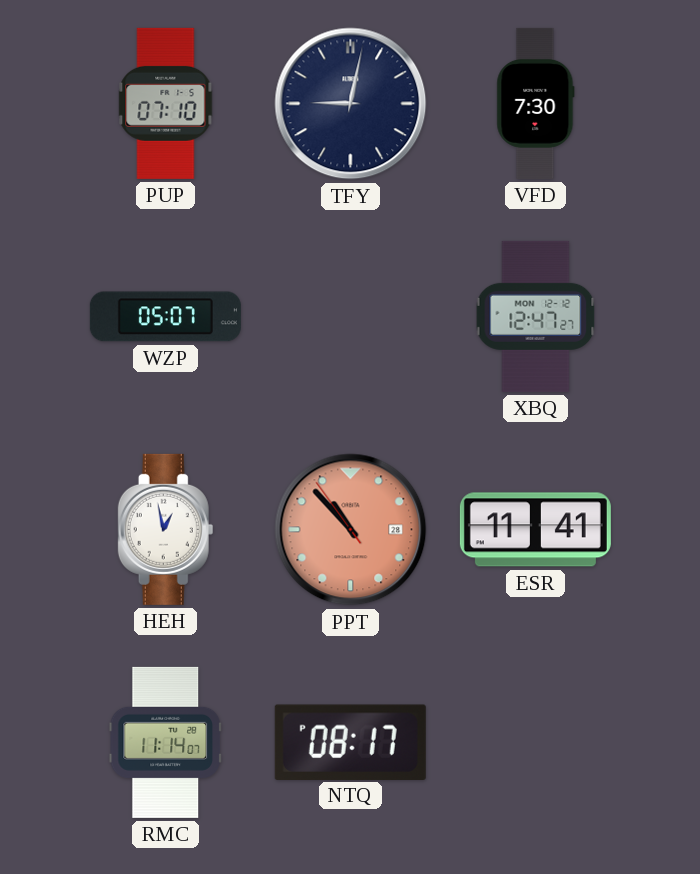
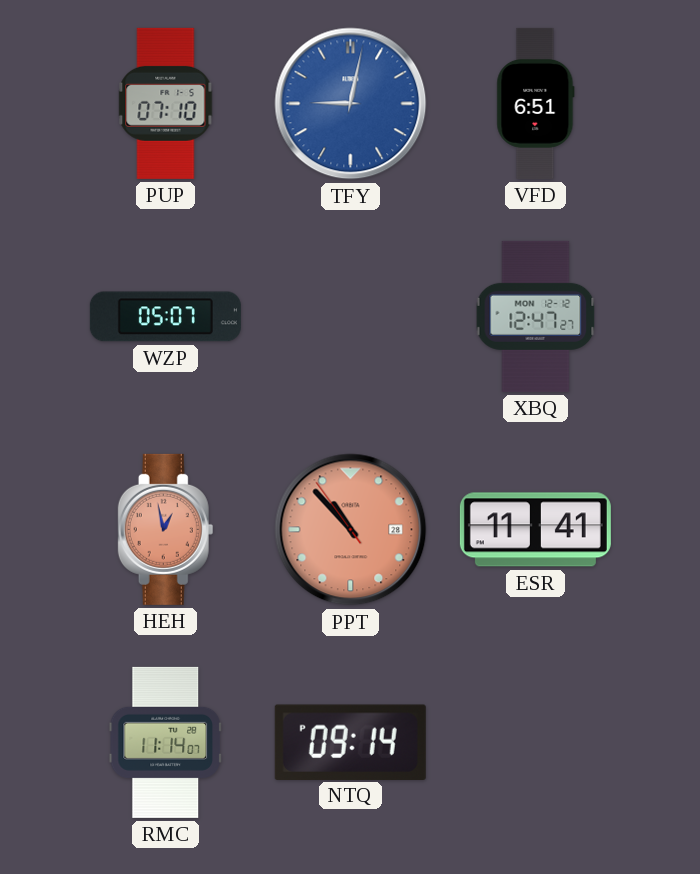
TFY dial: navy -> blue
VFD: 7:30 -> 6:51
HEH dial: white -> salmon
NTQ: 08:17 -> 09:14
